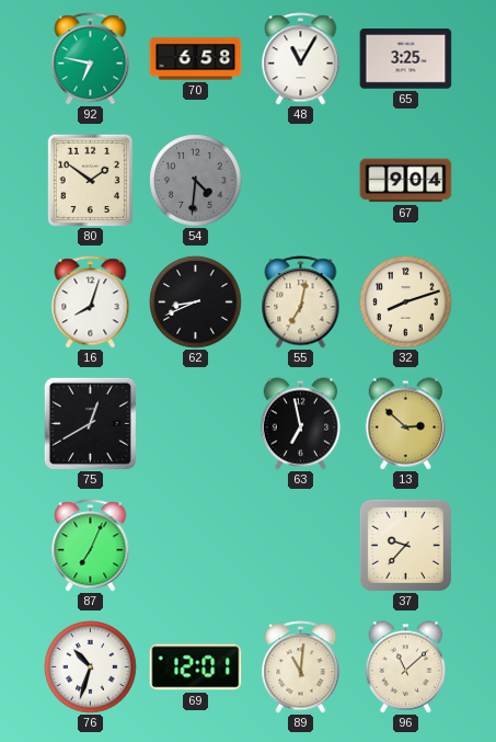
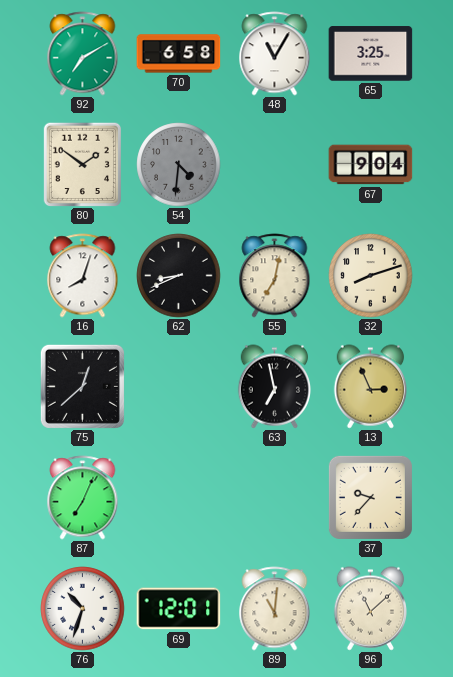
92: 6:47 -> 7:10
75: 12:40 -> 12:38
13: 2:52 -> 2:56
